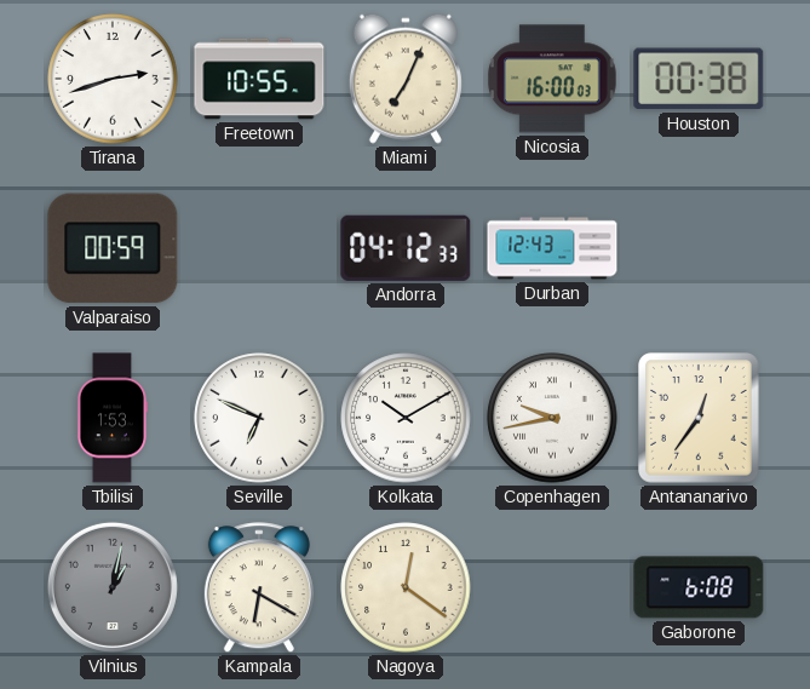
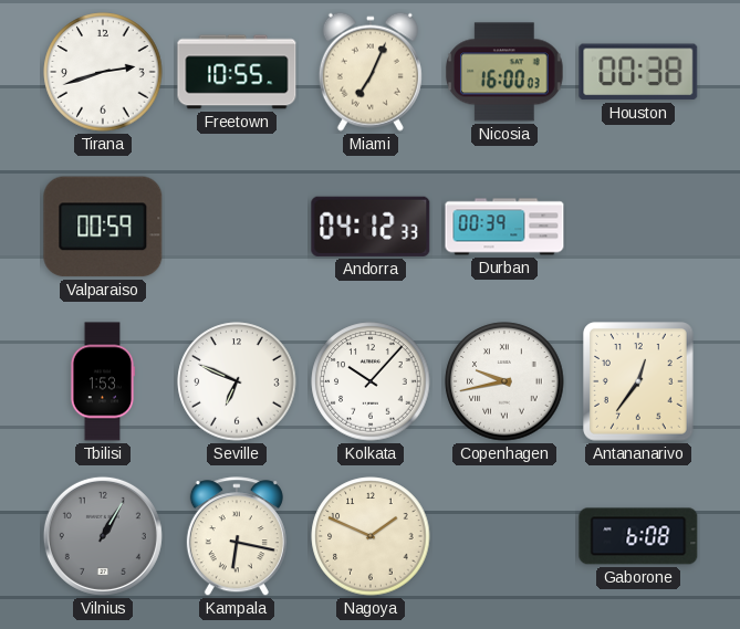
Durban: 12:43 -> 00:39
Kolkata: 10:10 -> 10:07
Vilnius: 1:02 -> 1:05
Kampala: 6:20 -> 6:17
Nagoya: 12:21 -> 1:49
